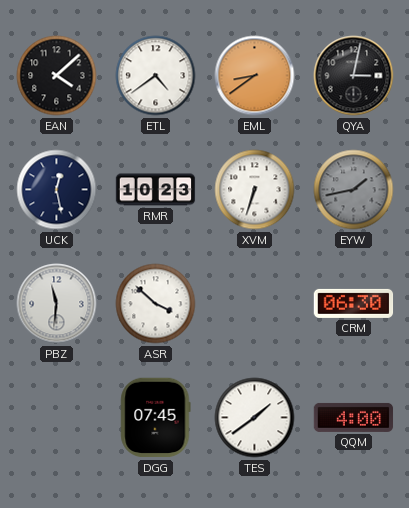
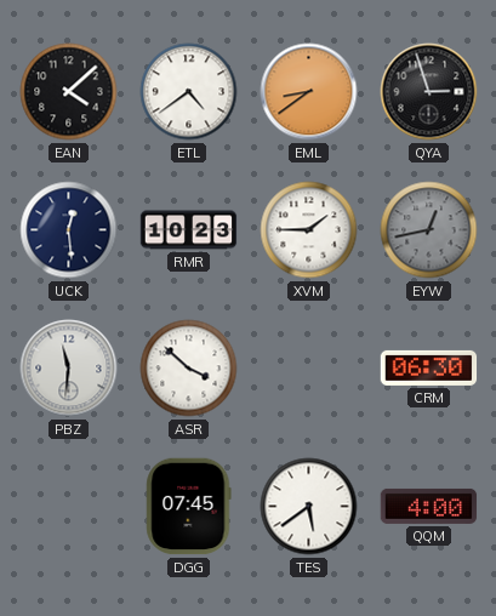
QYA: 3:02 -> 2:57
UCK: 12:28 -> 12:29
XVM: 6:33 -> 1:45
EYW: 1:43 -> 12:43
TES: 1:39 -> 5:39
